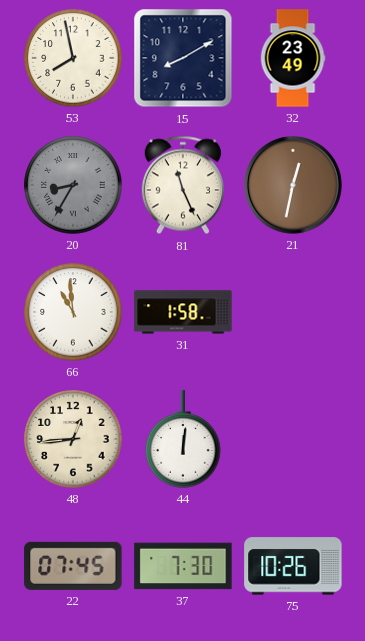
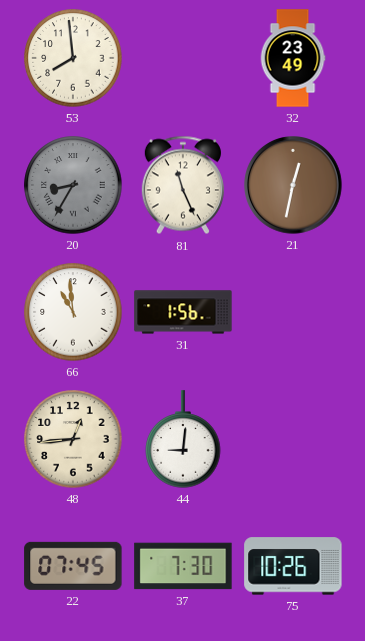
53: 7:58 -> 7:59
15: 8:10 -> none
31: 1:58 -> 1:56
44: 12:01 -> 9:01
